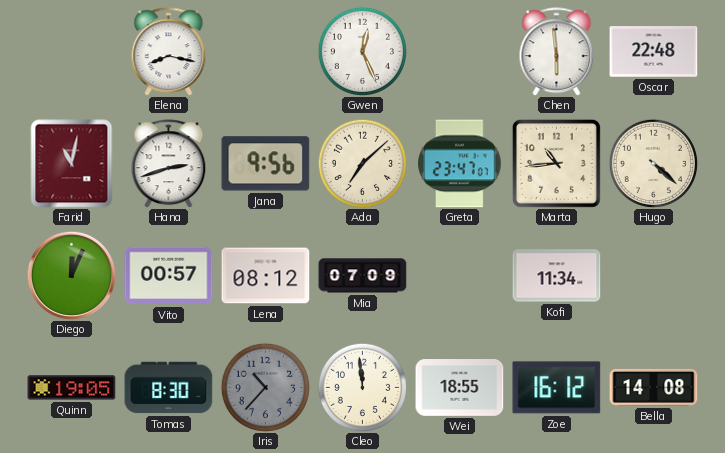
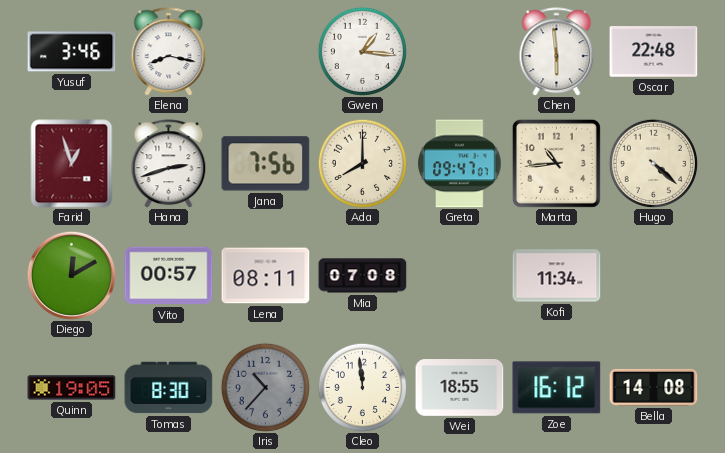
Yusuf: none -> 3:46
Gwen: 12:26 -> 1:16
Farid: 11:02 -> 12:57
Jana: 9:56 -> 7:56
Ada: 7:08 -> 8:00
Greta: 23:47 -> 09:47
Diego: 12:04 -> 12:10
Lena: 08:12 -> 08:11
Mia: 07:09 -> 07:08
